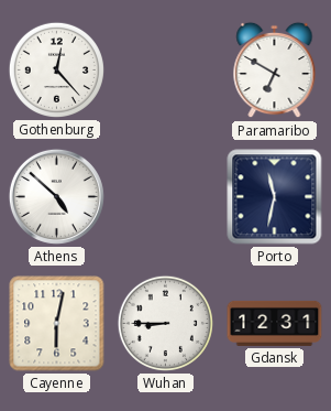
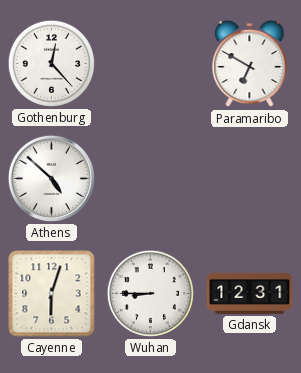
Porto: 11:32 -> none
Cayenne: 6:02 -> 6:03
